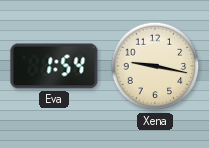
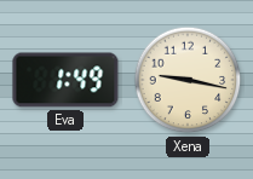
Eva: 1:54 -> 1:49
